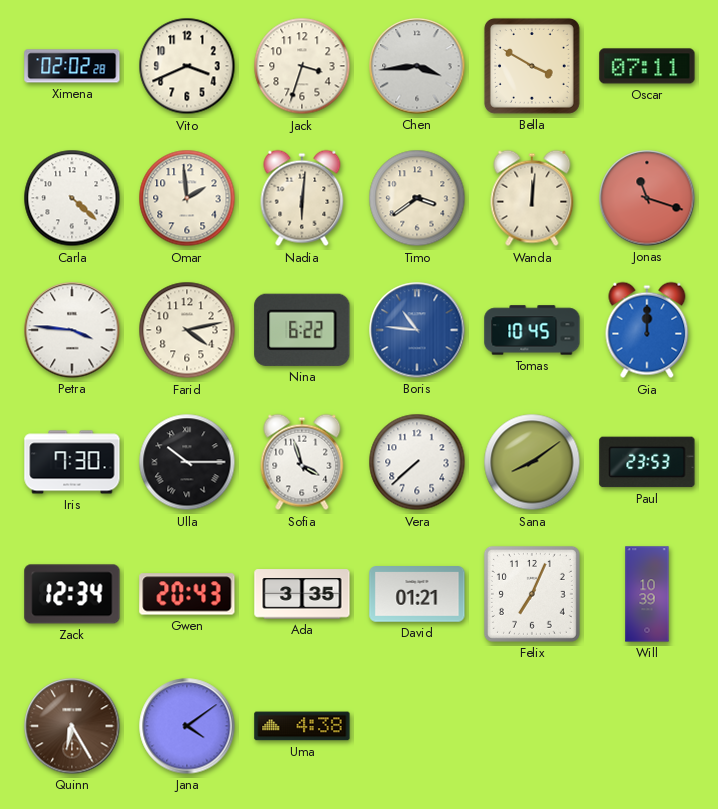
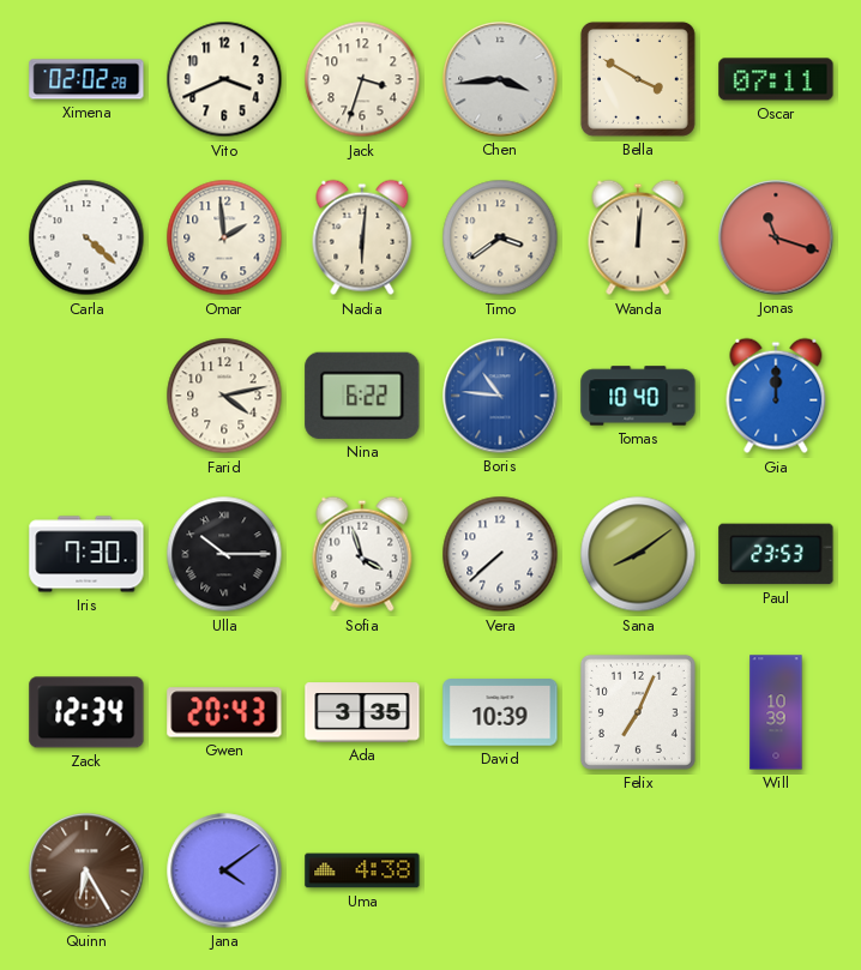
Petra: 3:46 -> none
Tomas: 10:45 -> 10:40
David: 01:21 -> 10:39
